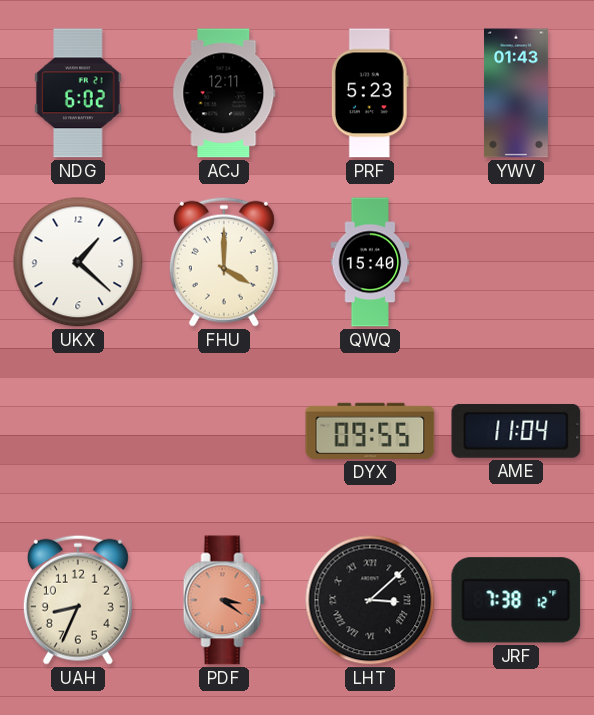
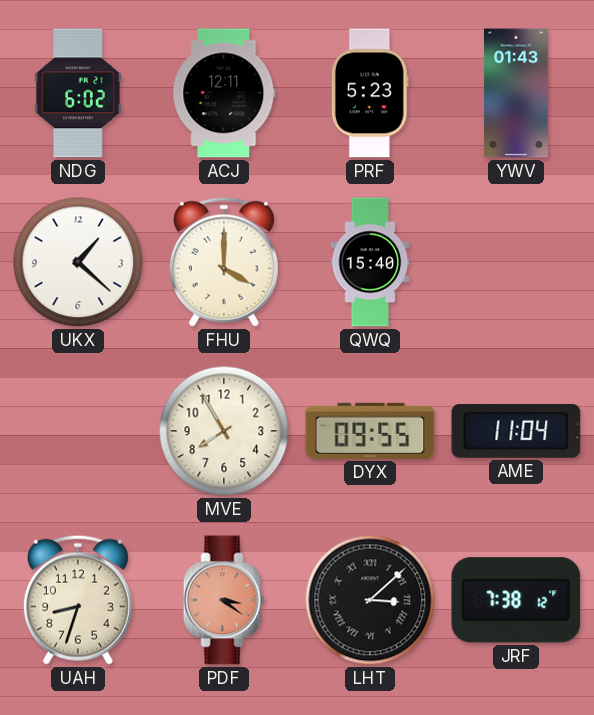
MVE: none -> 7:55
UAH: 8:34 -> 8:33
